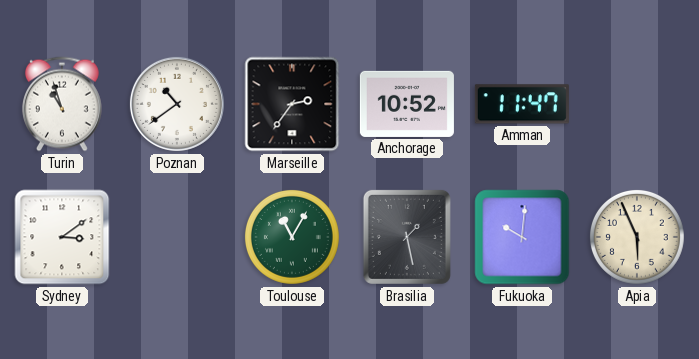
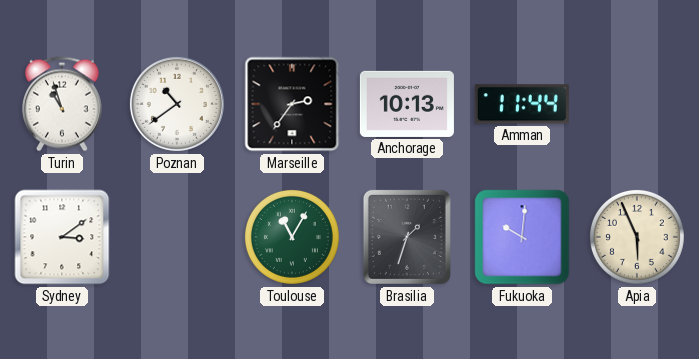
Anchorage: 10:52 -> 10:13
Amman: 11:47 -> 11:44
Brasilia: 1:28 -> 1:33
